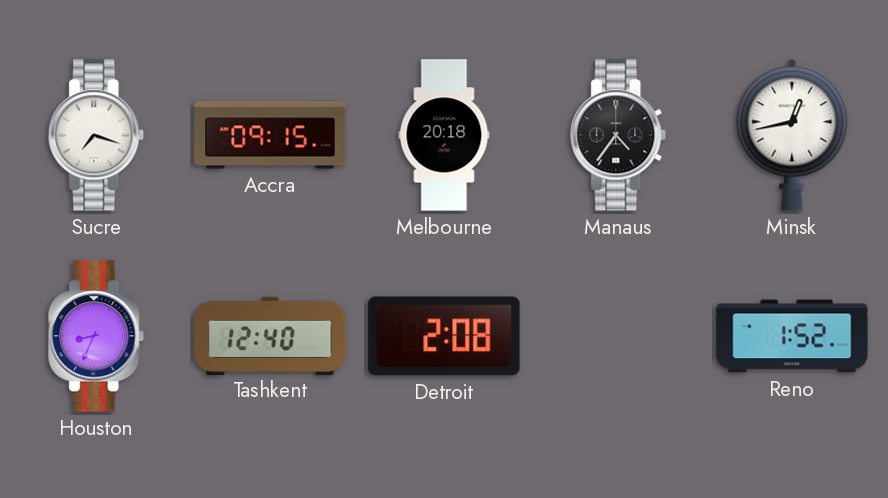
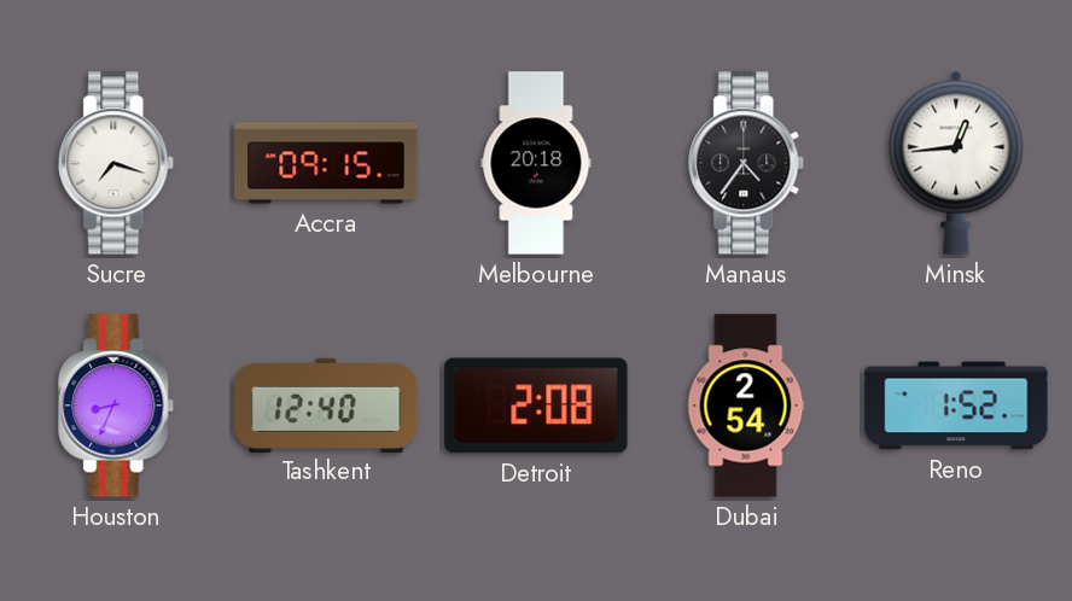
Minsk: 12:43 -> 12:44
Dubai: none -> 2:54
